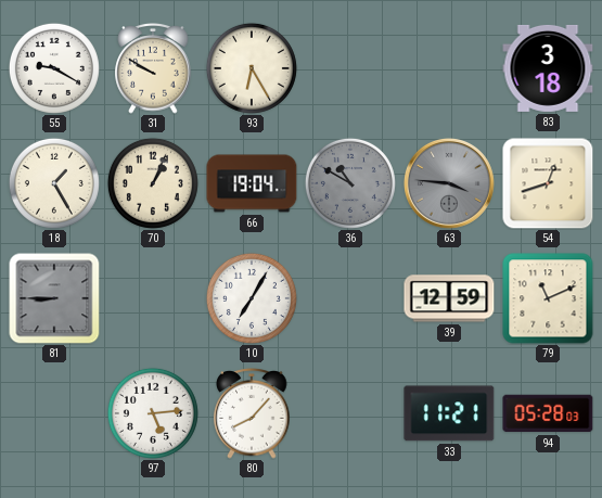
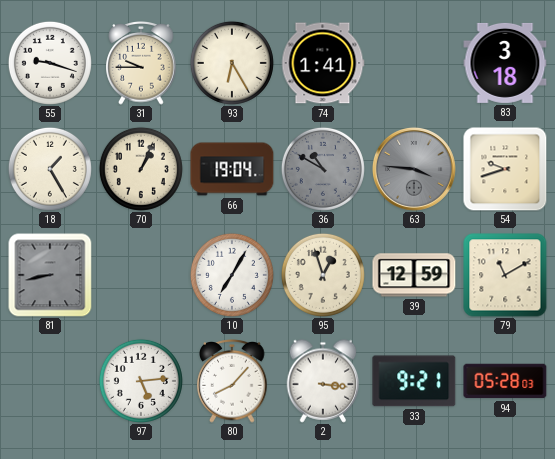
55: 9:20 -> 9:18
31: 9:50 -> 9:45
74: none -> 1:41
54: 12:42 -> 9:42
81: 8:45 -> 8:43
95: none -> 12:57
79: 11:11 -> 11:10
2: none -> 3:16
33: 11:21 -> 9:21
